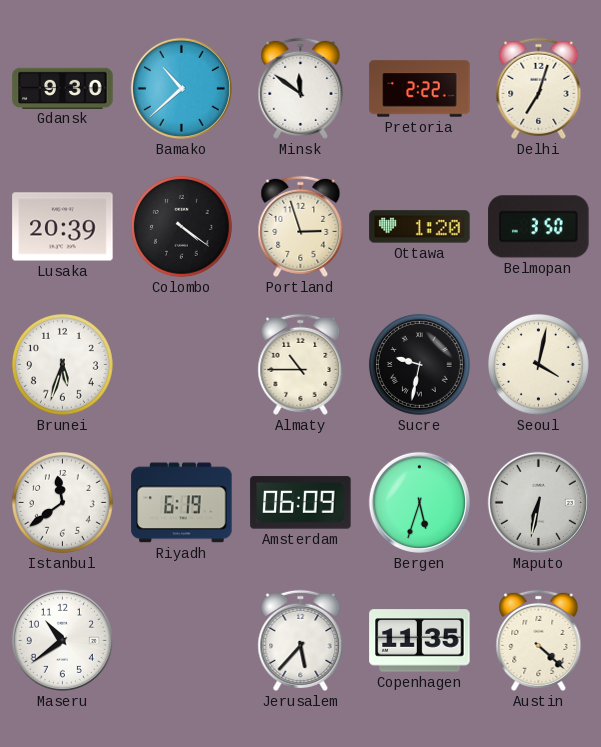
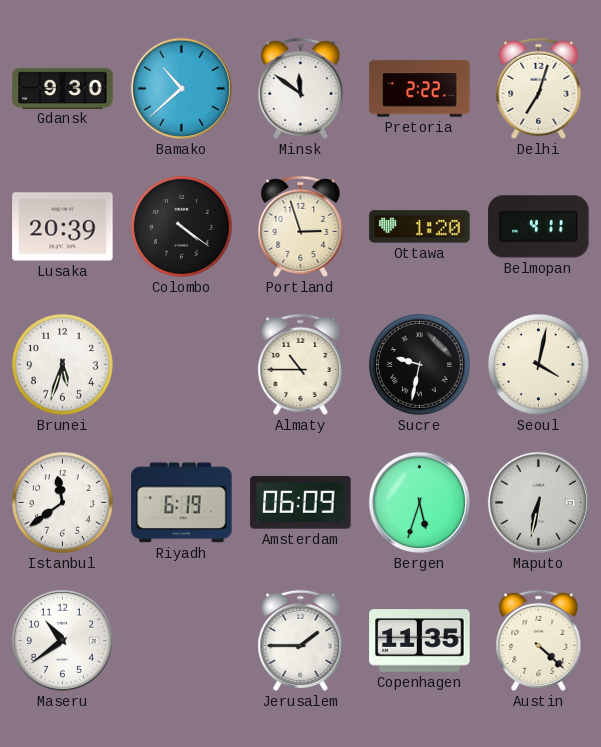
Belmopan: 3:50 -> 4:11
Jerusalem: 5:37 -> 1:45
